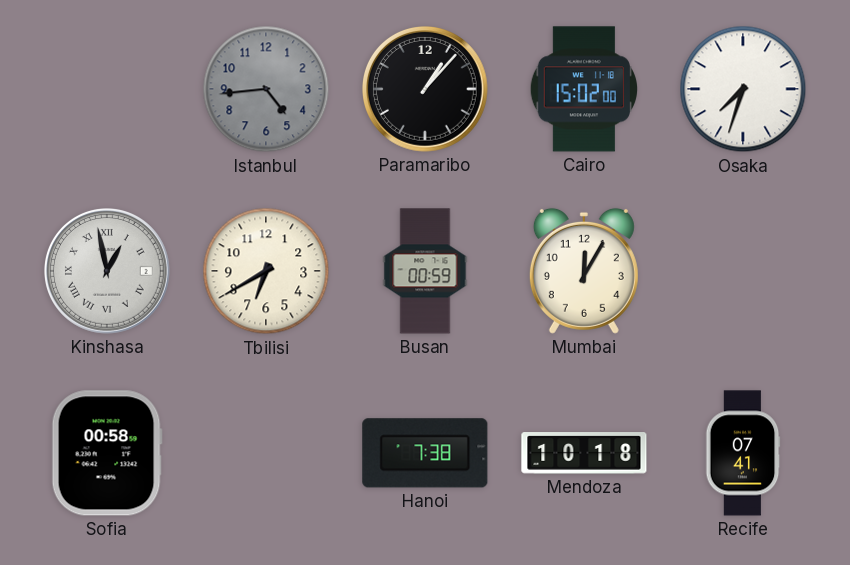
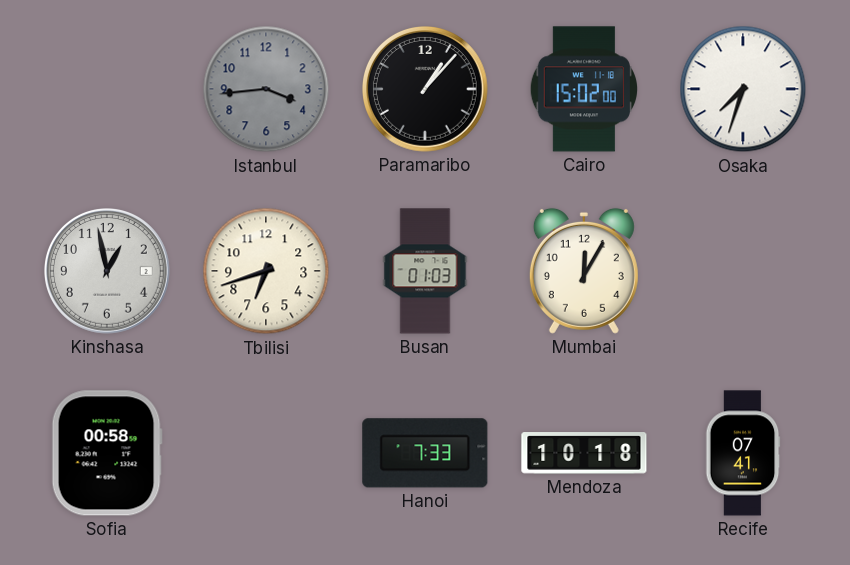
Istanbul: 4:44 -> 3:44
Kinshasa numerals: Roman -> Arabic
Tbilisi: 6:40 -> 6:42
Busan: 00:59 -> 01:03
Hanoi: 7:38 -> 7:33
